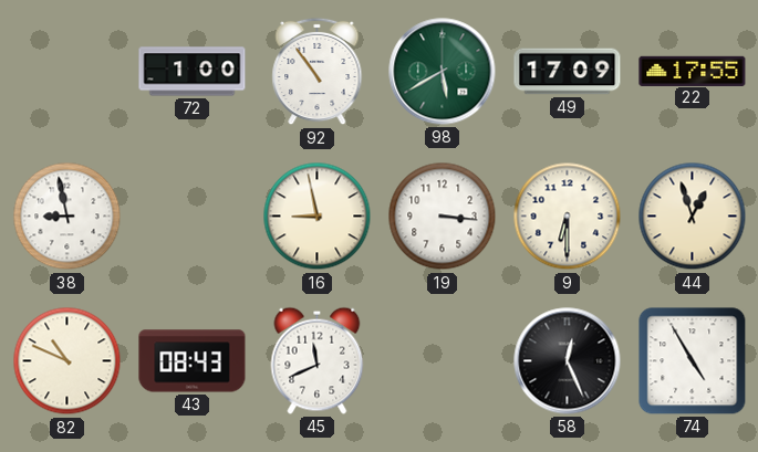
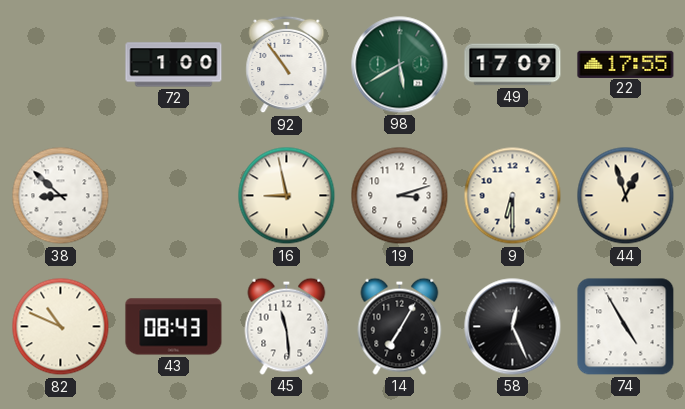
38: 8:58 -> 8:52
19: 3:16 -> 3:12
45: 11:41 -> 11:29
14: none -> 7:05
